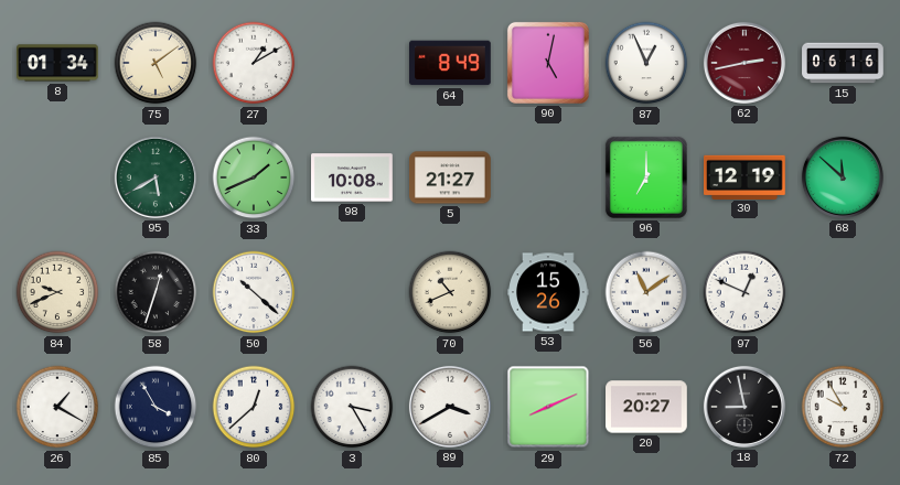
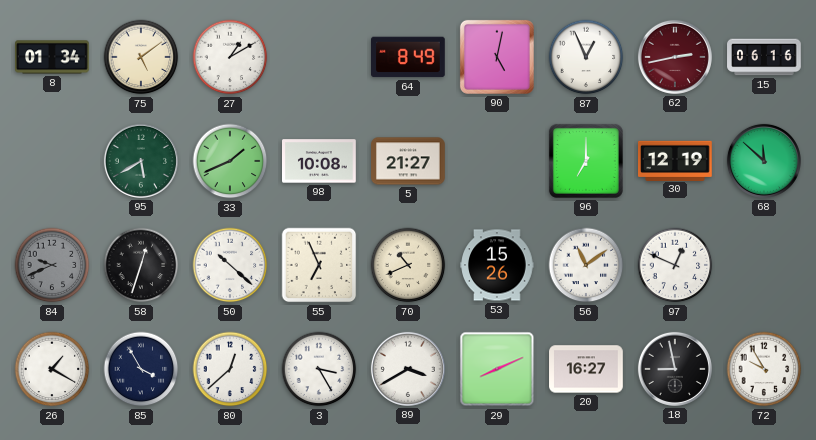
84 dial: cream -> grey
55: none -> 6:56
20: 20:27 -> 16:27
